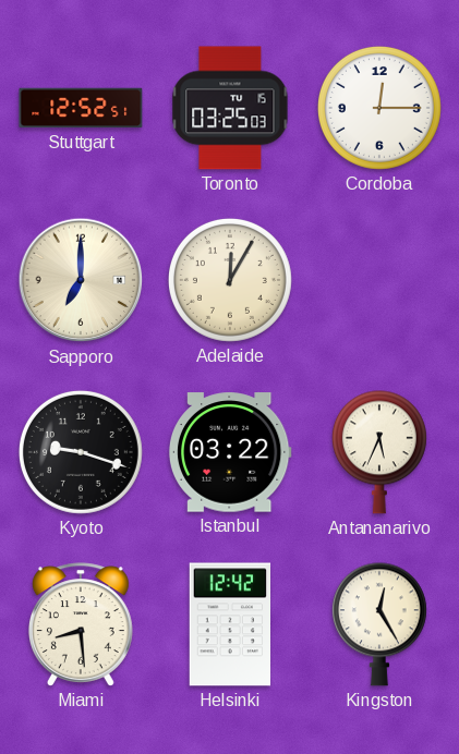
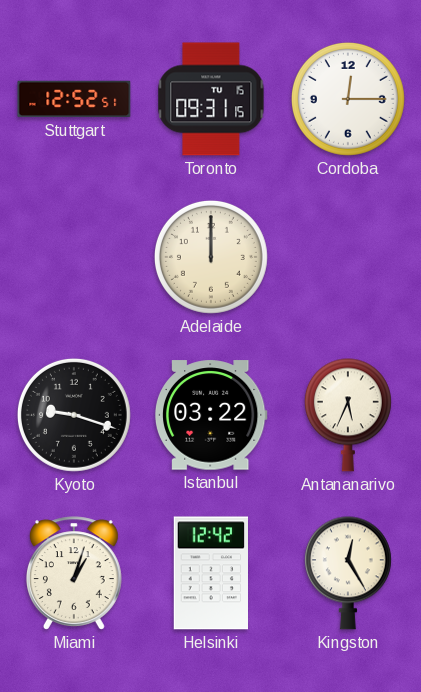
Toronto: 03:25 -> 09:31
Sapporo: 7:00 -> none
Adelaide: 12:05 -> 12:00
Miami: 8:29 -> 1:03
